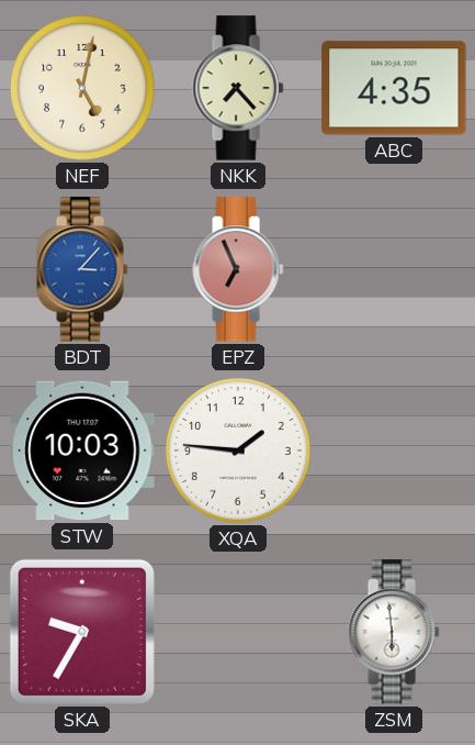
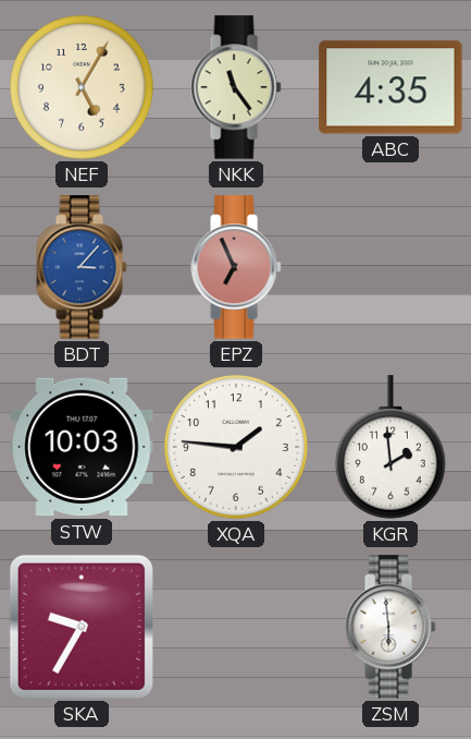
NEF: 5:02 -> 5:05
NKK: 7:23 -> 11:24
KGR: none -> 1:59
